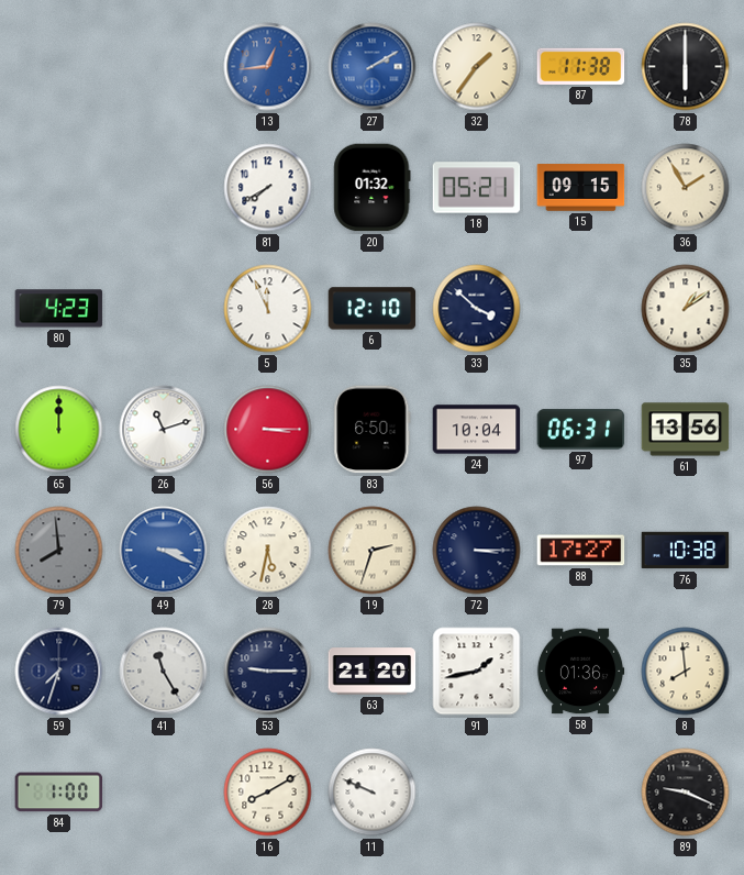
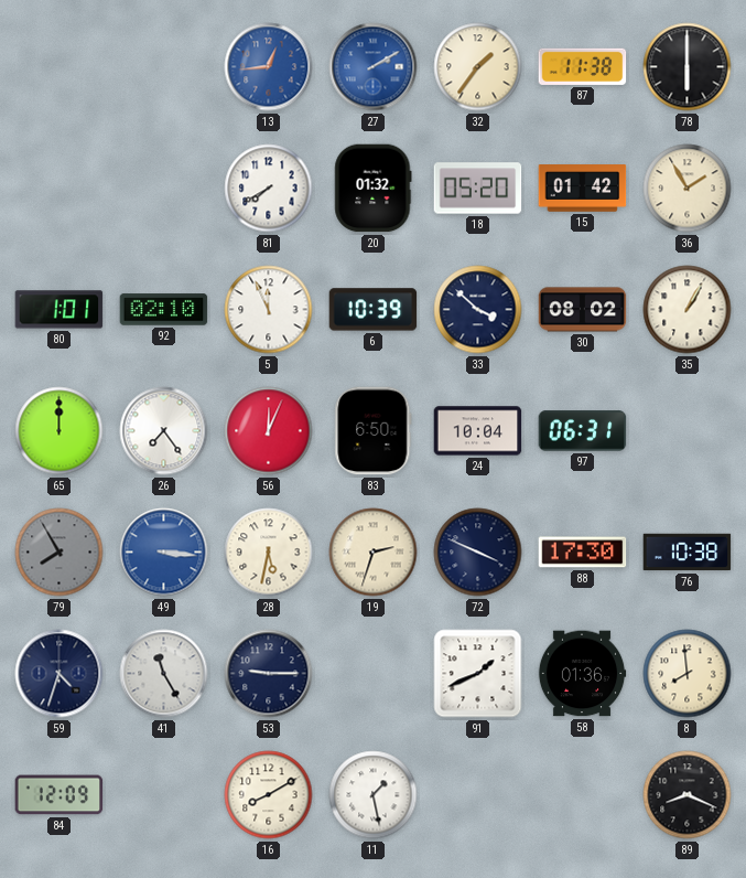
18: 05:21 -> 05:20
15: 09:15 -> 01:42
80: 4:23 -> 1:01
92: none -> 02:10
6: 12:10 -> 10:39
30: none -> 08:02
35: 1:09 -> 1:05
26: 11:12 -> 7:24
56: 3:15 -> 12:04
61: 13:56 -> none
79: 7:59 -> 7:55
49: 3:19 -> 3:16
72: 3:15 -> 3:49
88: 17:27 -> 17:30
59: 7:33 -> 4:33
63: 21:20 -> none
91: 1:43 -> 1:41
84: 1:00 -> 12:09
11: 9:49 -> 1:28
89: 9:19 -> 8:19
